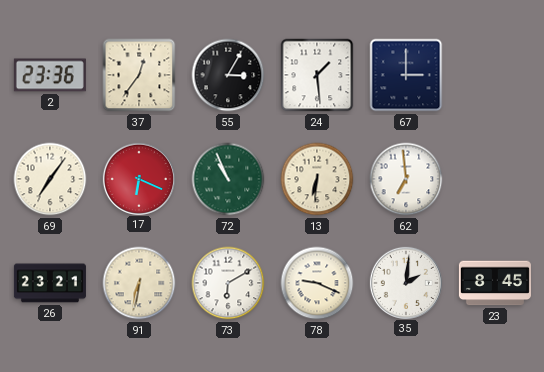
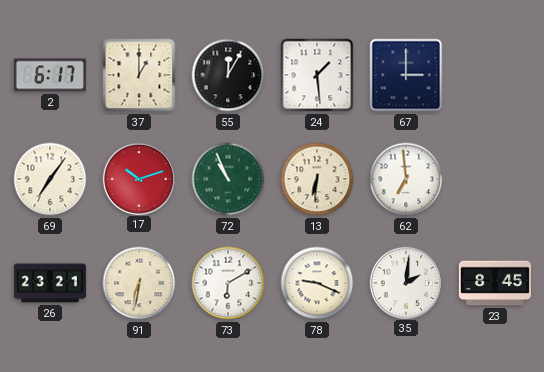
2: 23:36 -> 6:17
37: 12:36 -> 1:00
55: 3:05 -> 12:05
17: 6:19 -> 10:12
